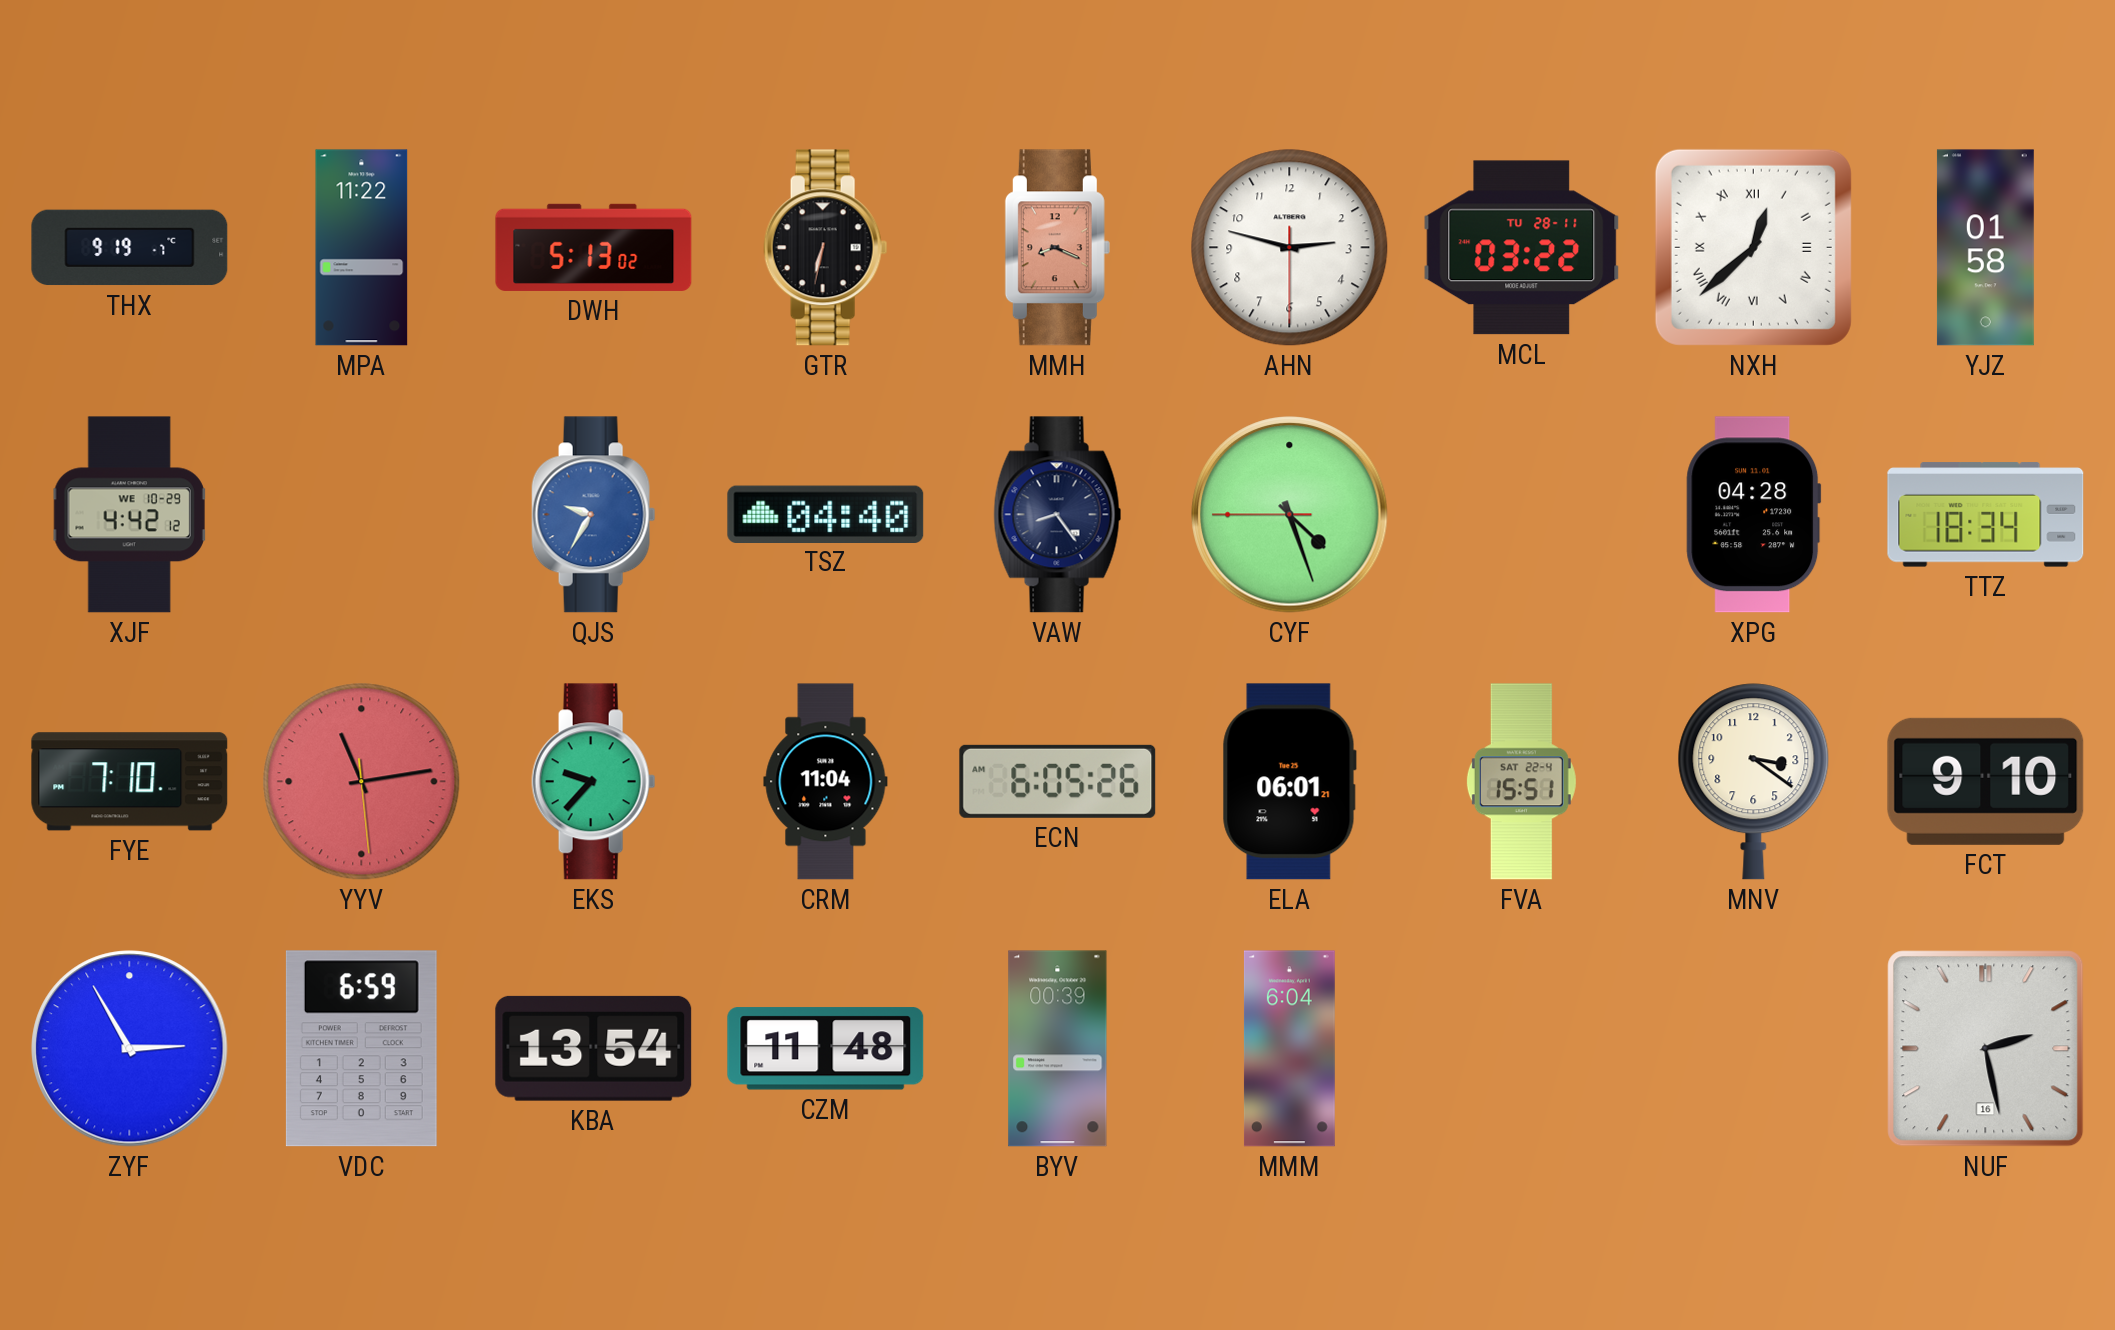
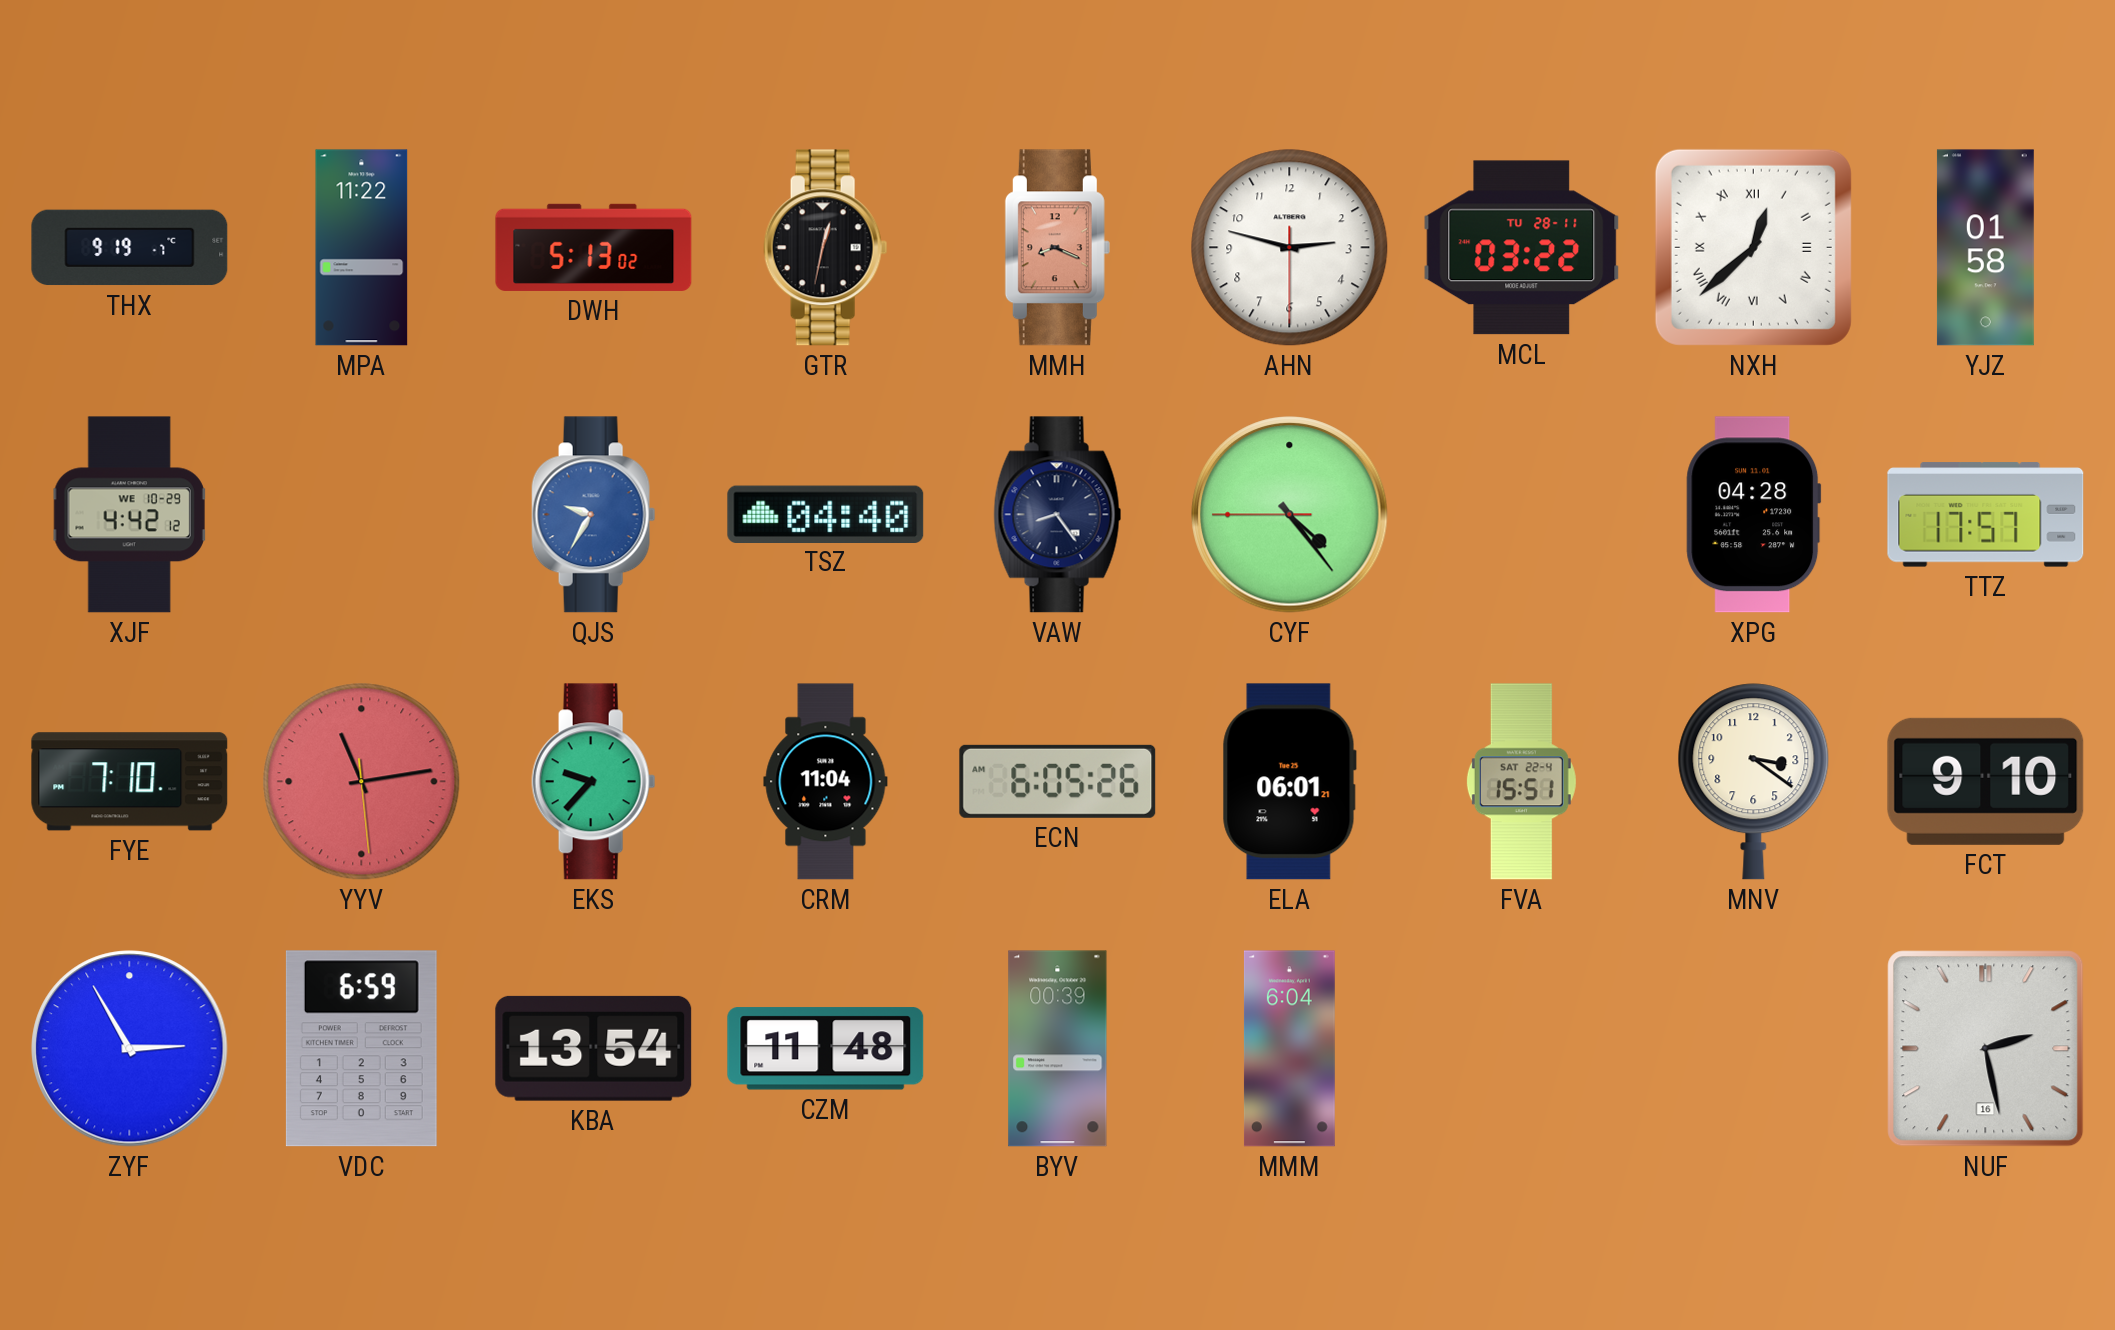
GTR: 6:32 -> 12:32
CYF: 4:26 -> 4:23
TTZ: 18:34 -> 17:57
